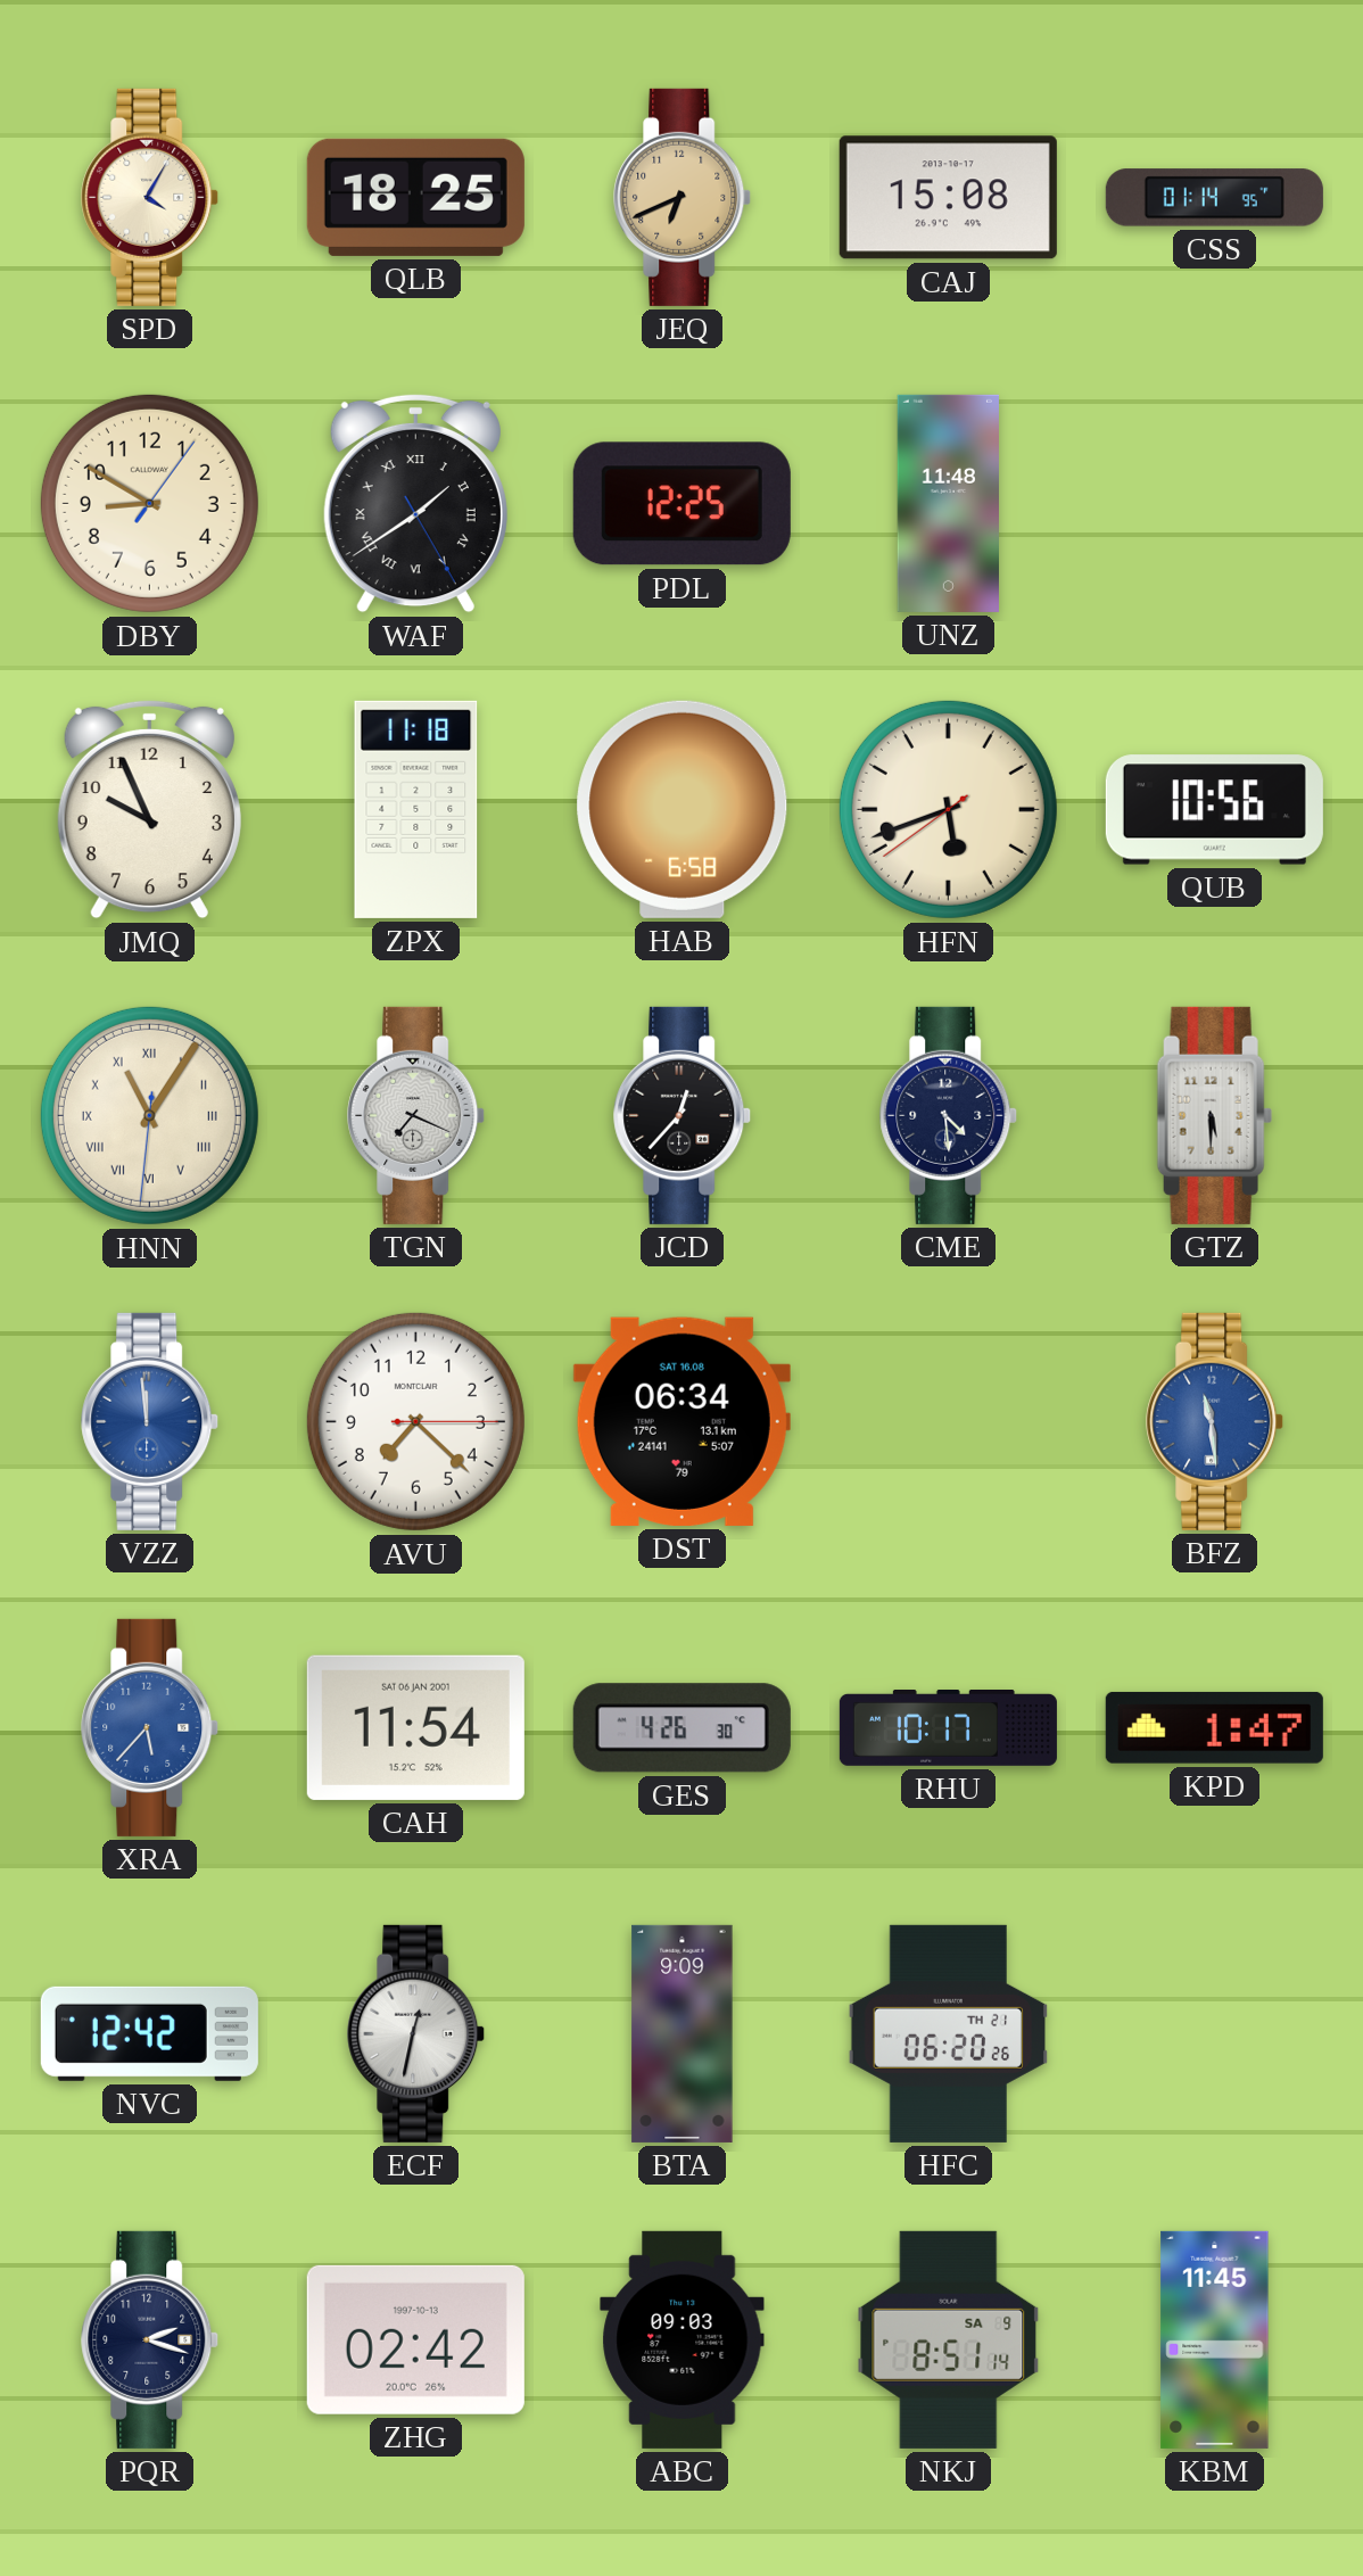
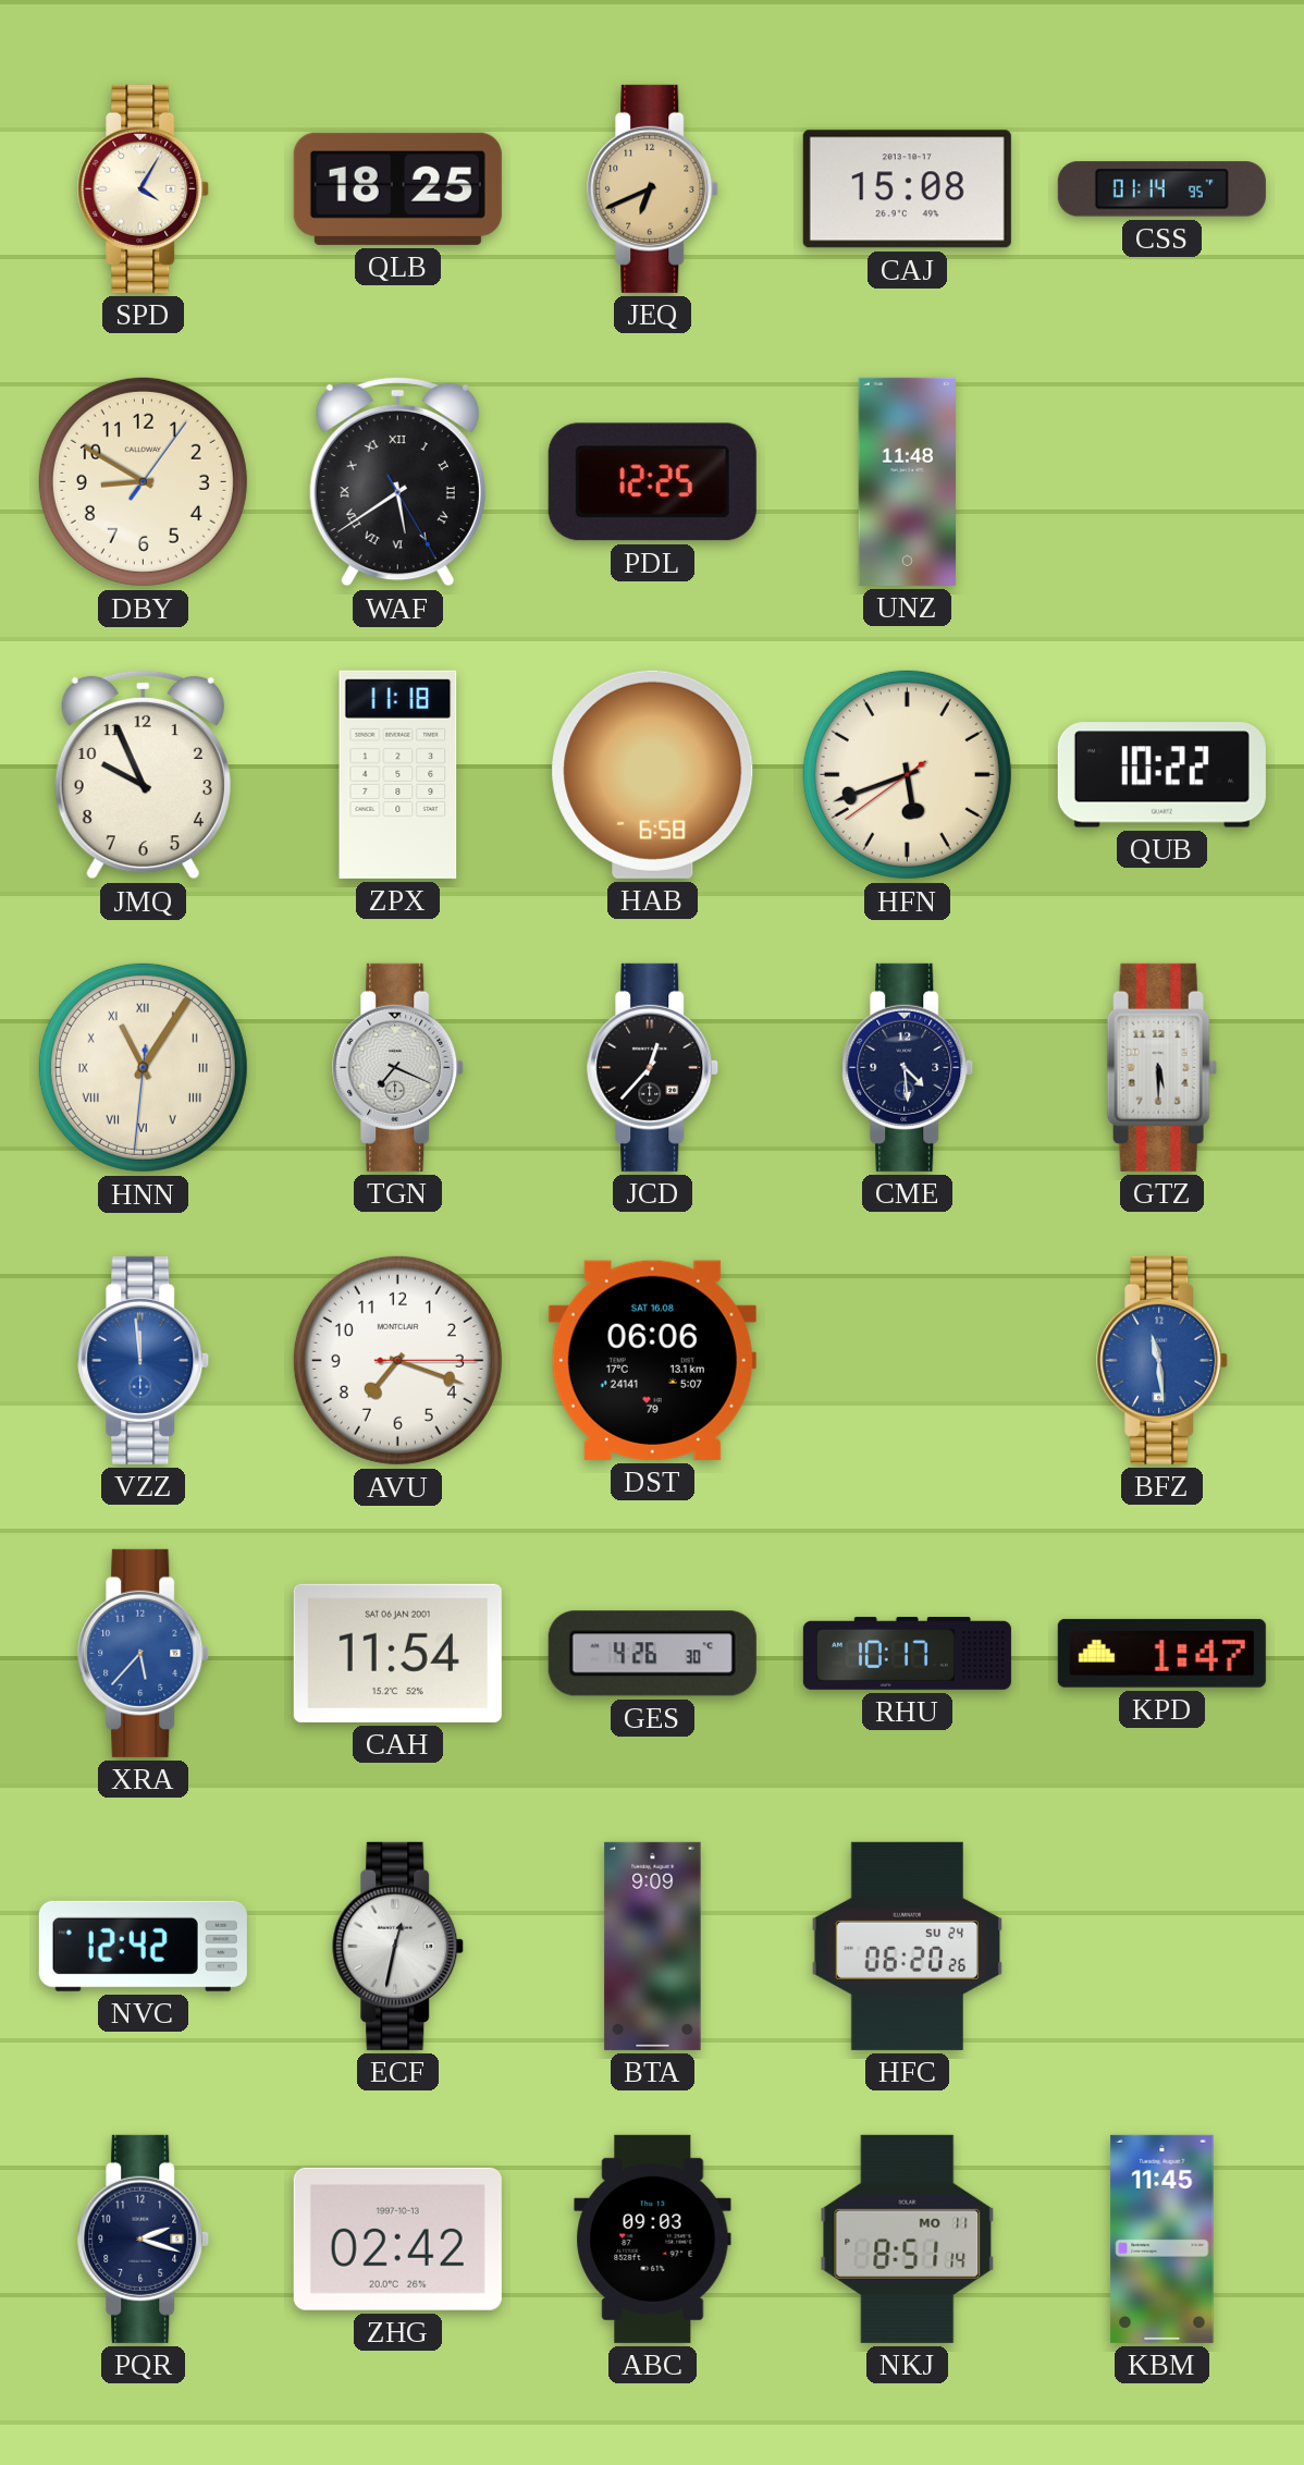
WAF: 1:39 -> 5:39
QUB: 10:56 -> 10:22
AVU: 7:22 -> 7:18
DST: 06:34 -> 06:06
HFC date: TH 21 -> SU 24
NKJ date: SA 9 -> MO 11
